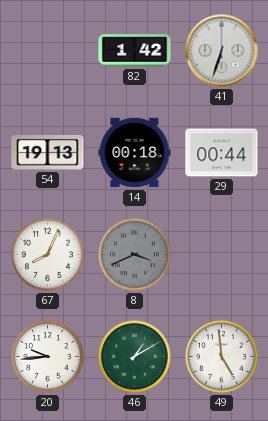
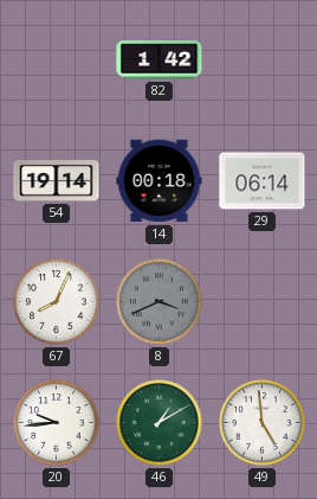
41: 6:33 -> none
54: 19:13 -> 19:14
29: 00:44 -> 06:14
